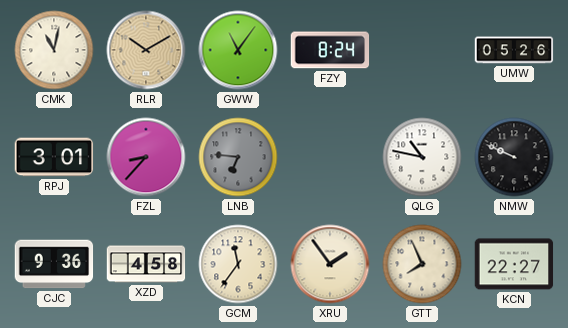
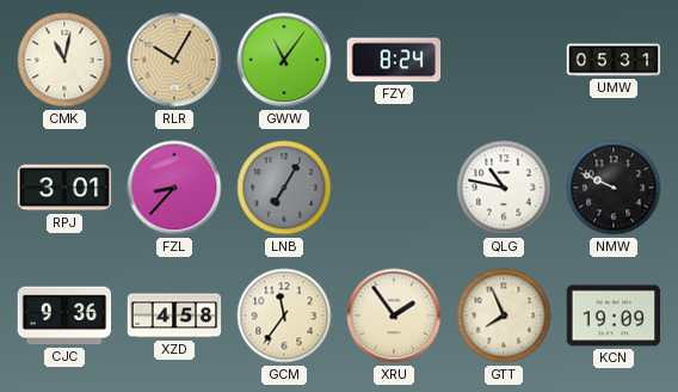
RLR: 10:10 -> 10:05
UMW: 05:26 -> 05:31
LNB: 6:46 -> 7:05
KCN: 22:27 -> 19:09
